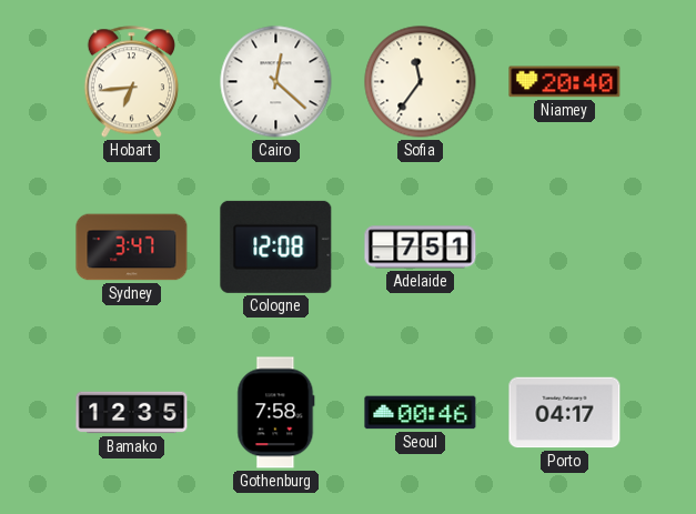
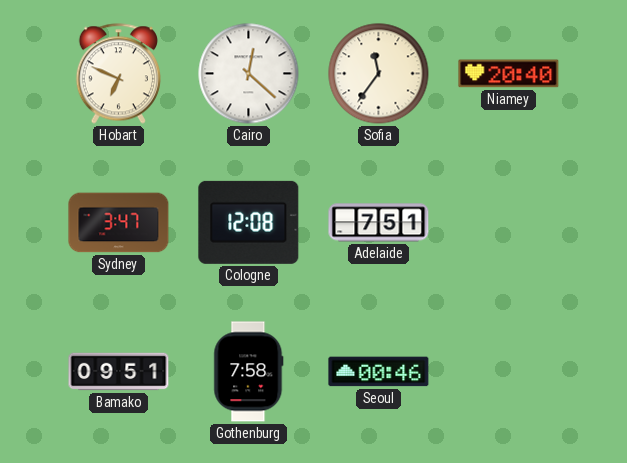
Hobart: 6:44 -> 6:49
Bamako: 12:35 -> 09:51
Porto: 04:17 -> none
